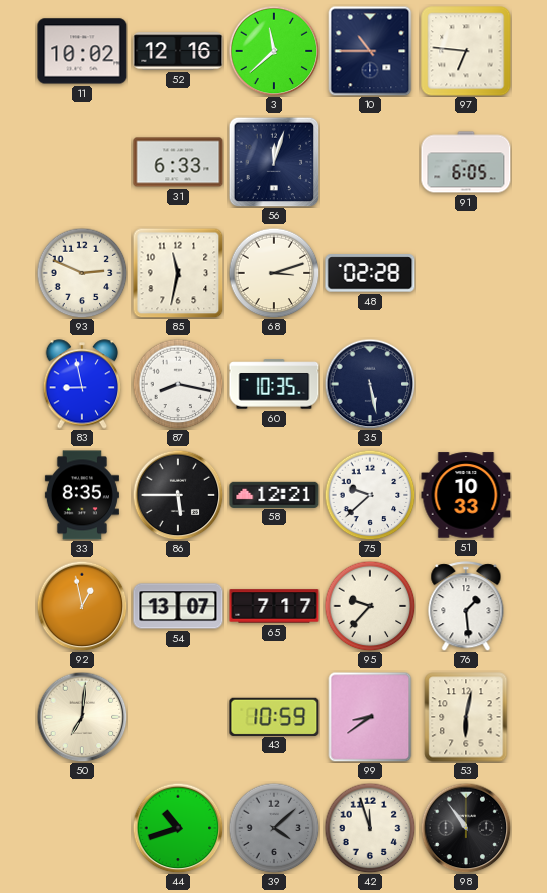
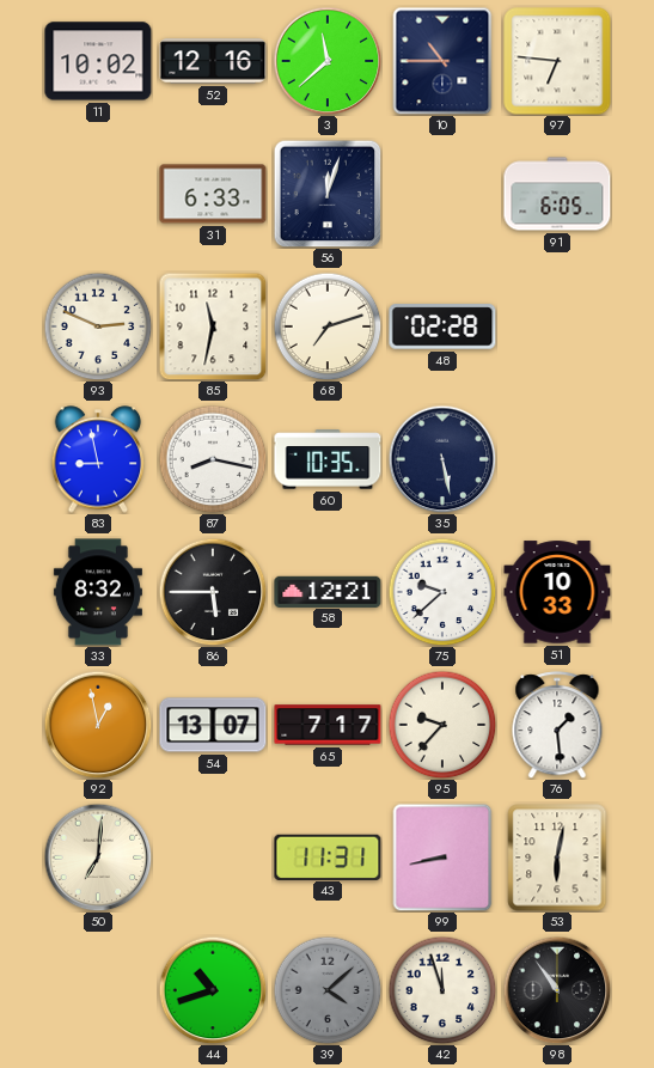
68: 3:12 -> 7:12
33: 8:35 -> 8:32
43: 10:59 -> 11:31
99: 8:39 -> 8:43
